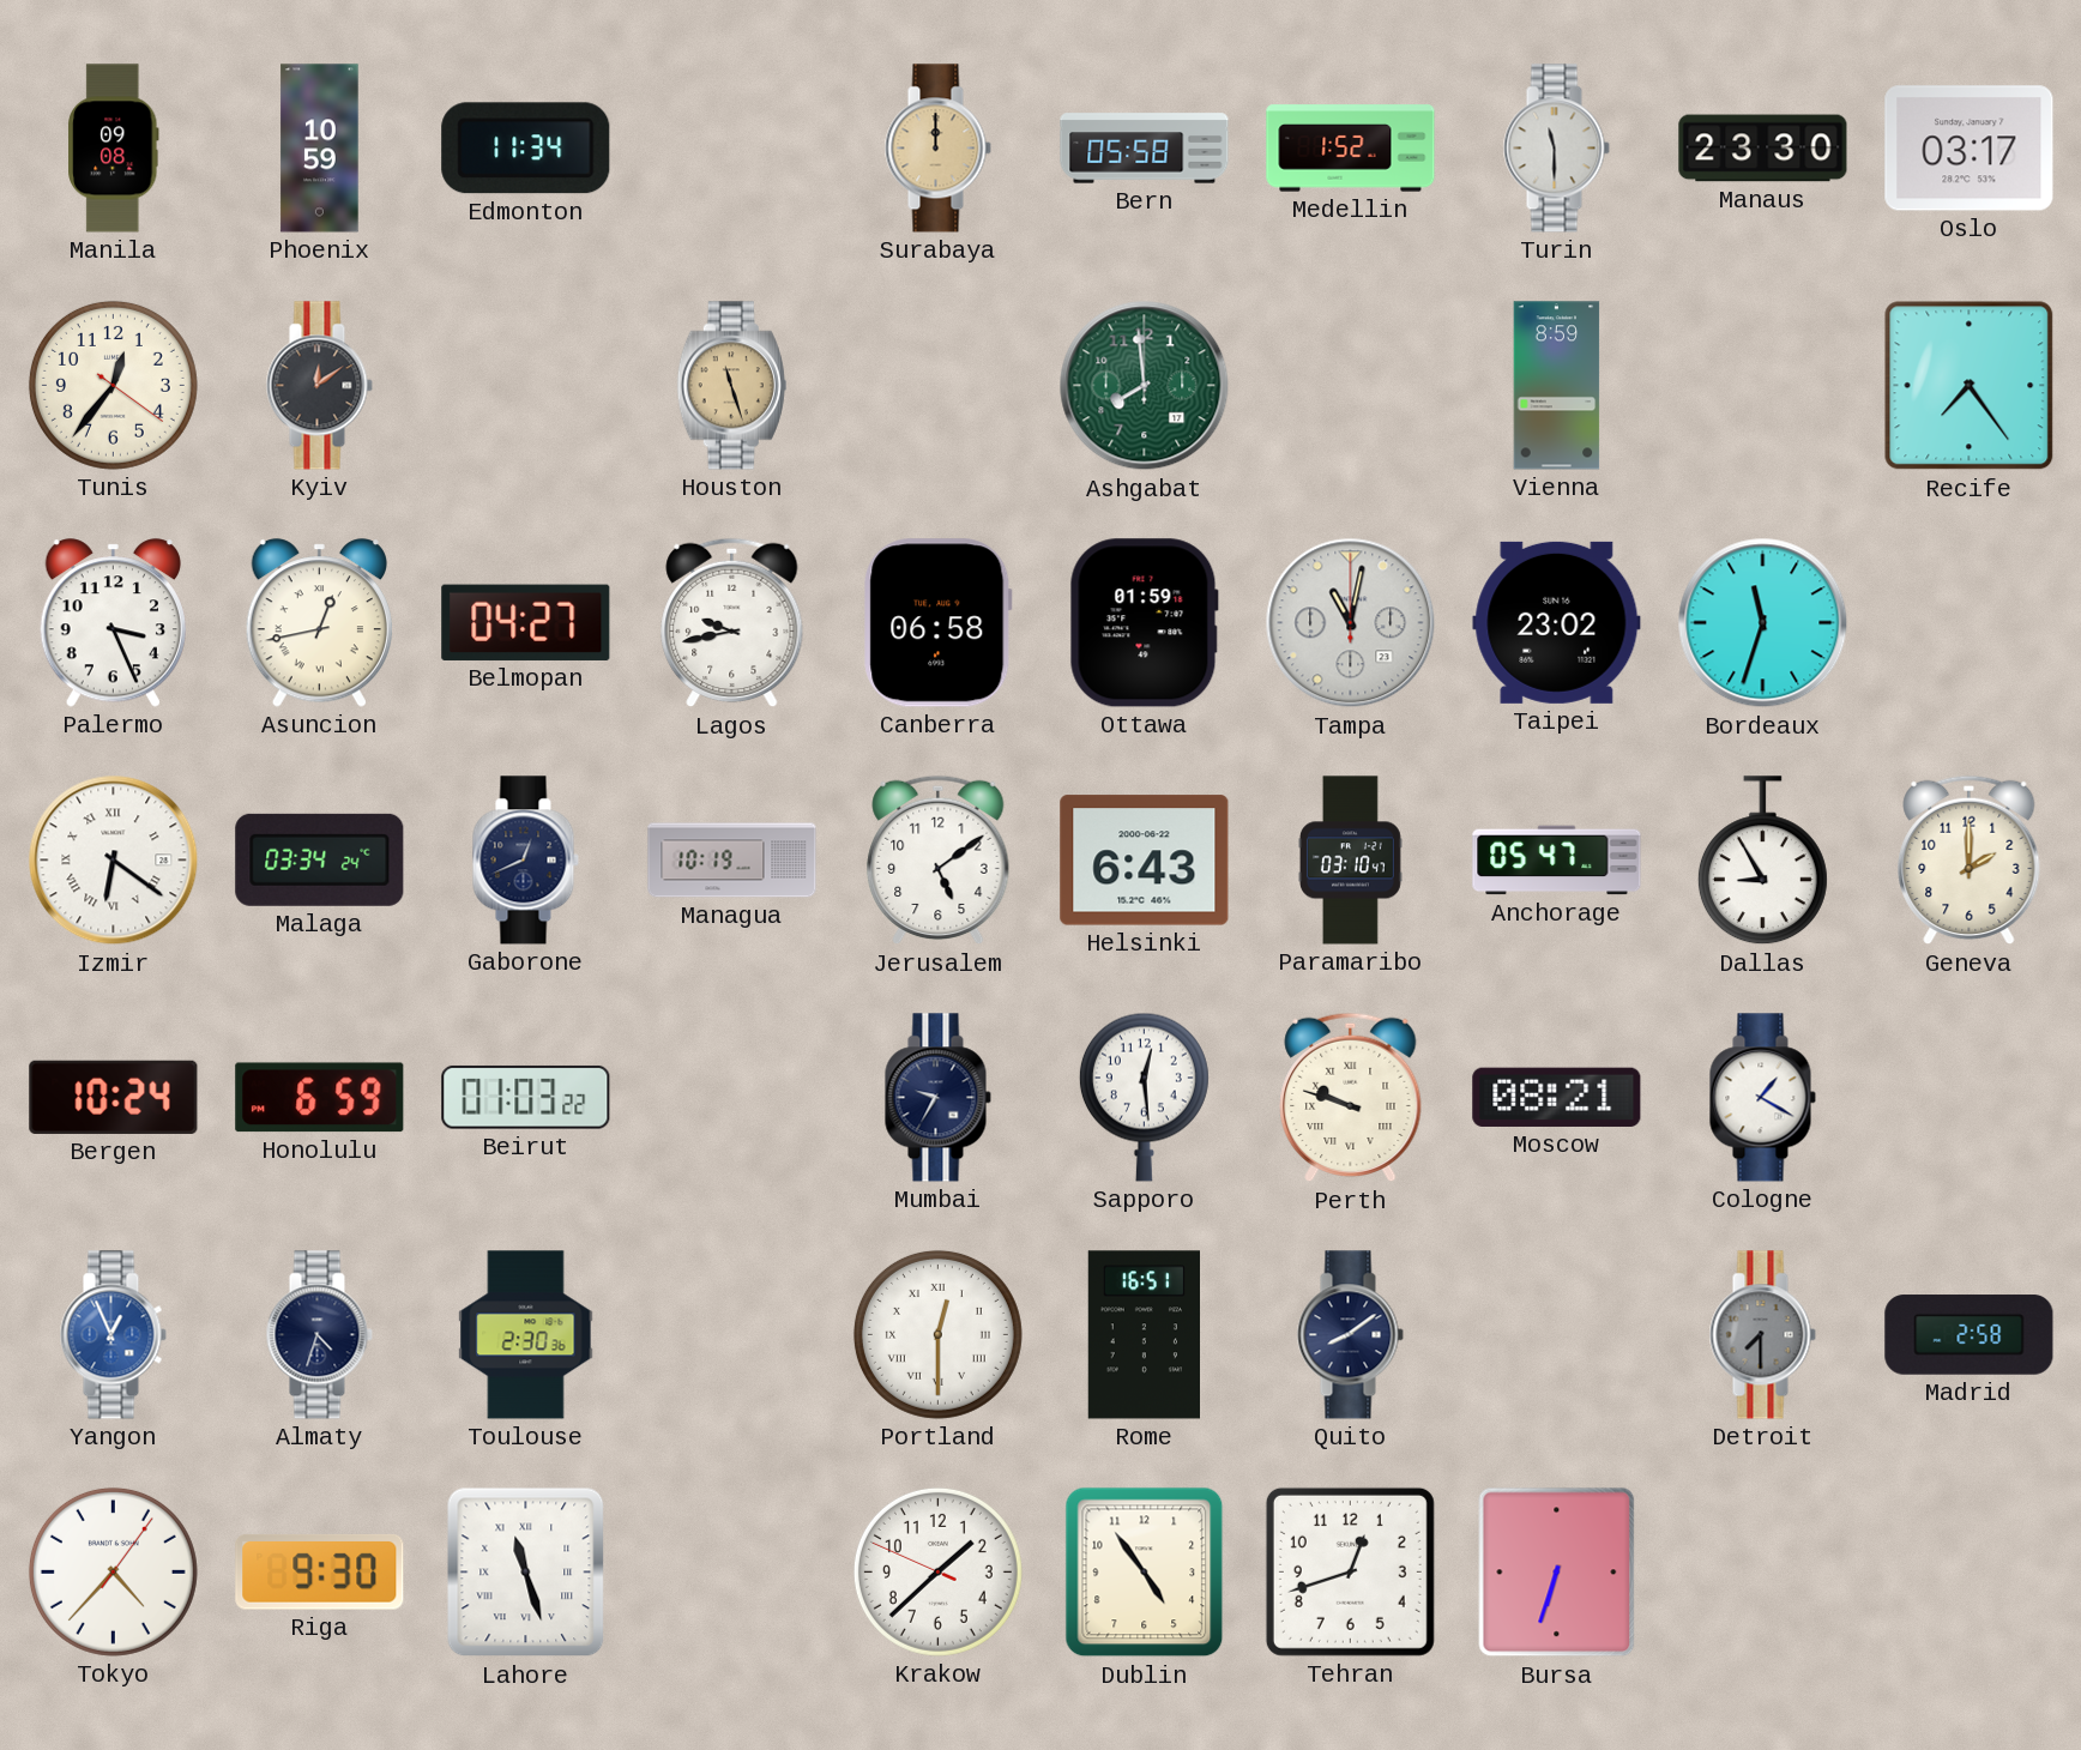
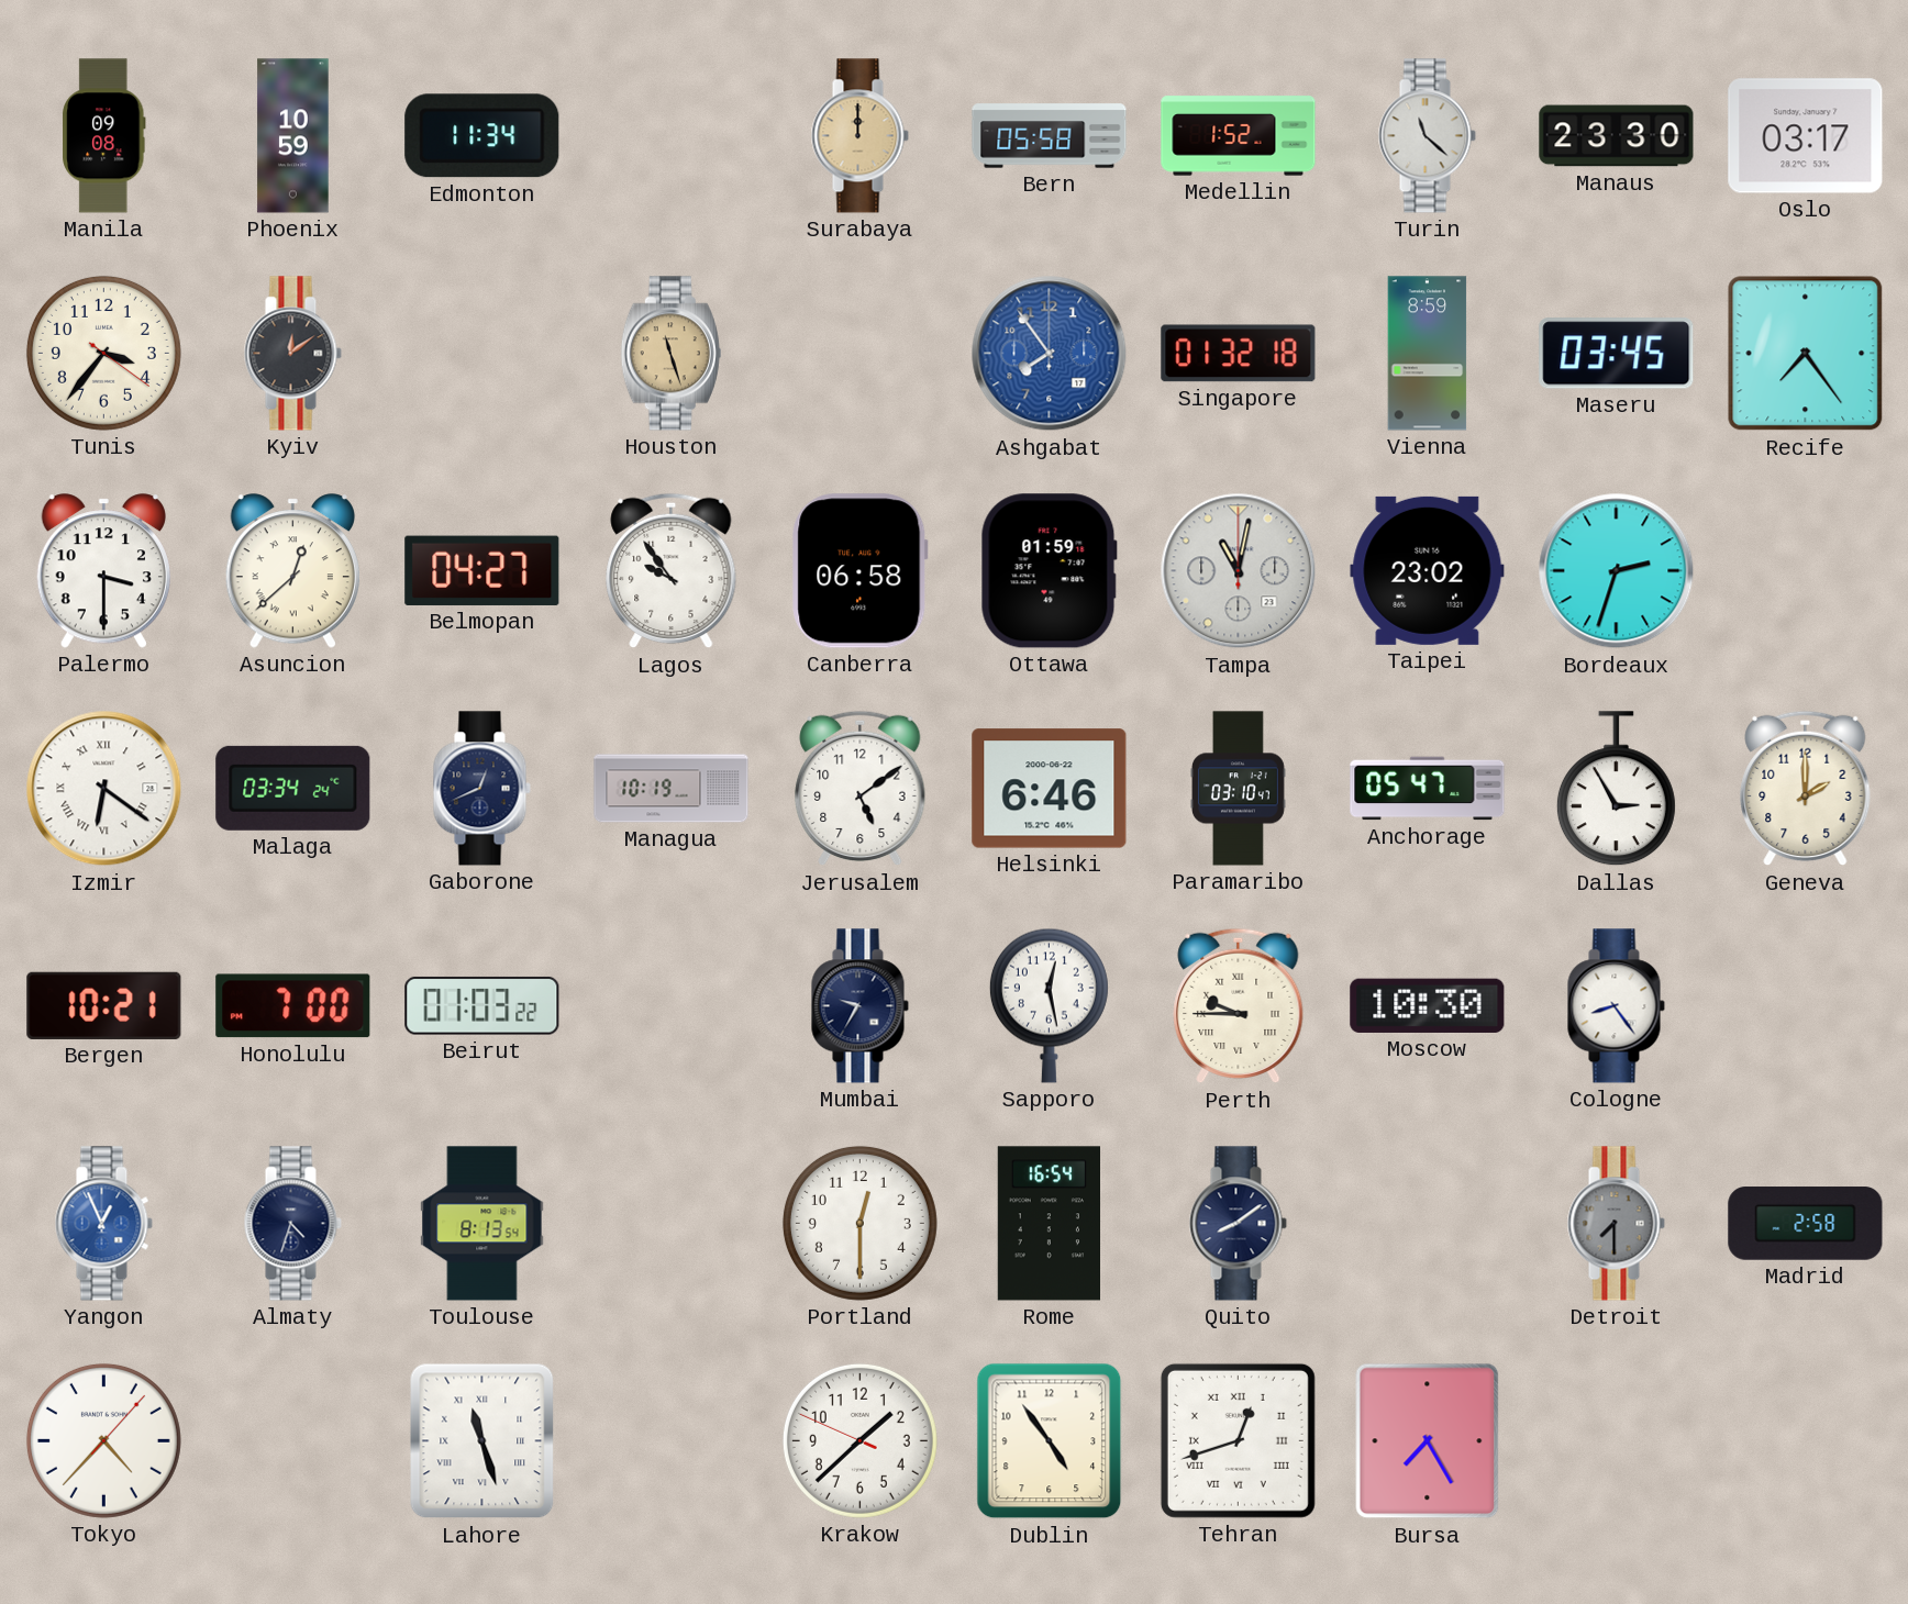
Turin: 11:30 -> 11:22
Tunis: 12:36 -> 3:36
Ashgabat: 7:59 -> 7:54
Ashgabat dial: green -> blue
Singapore: none -> 01:32
Maseru: none -> 03:45
Palermo: 3:26 -> 3:30
Asuncion: 12:43 -> 12:38
Lagos: 9:43 -> 9:54
Bordeaux: 11:33 -> 2:33
Helsinki: 6:43 -> 6:46
Dallas: 8:55 -> 2:55
Bergen: 10:24 -> 10:21
Honolulu: 6:59 -> 7:00
Sapporo: 12:29 -> 12:28
Perth: 9:48 -> 9:45
Moscow: 08:21 -> 10:30
Cologne: 1:20 -> 8:24
Toulouse: 2:30 -> 8:13
Portland numerals: Roman -> Arabic
Rome: 16:51 -> 16:54
Tokyo: 4:37:06 -> 4:37:07
Riga: 9:30 -> none
Tehran numerals: Arabic -> Roman
Bursa: 6:33 -> 7:25
